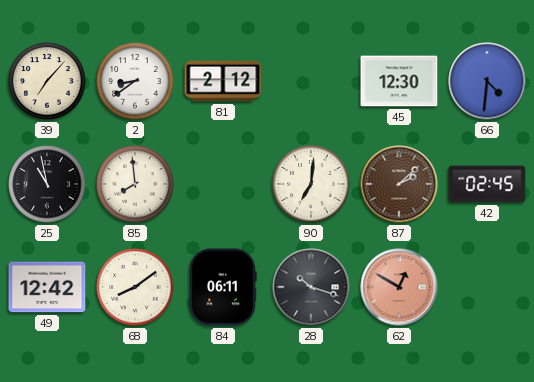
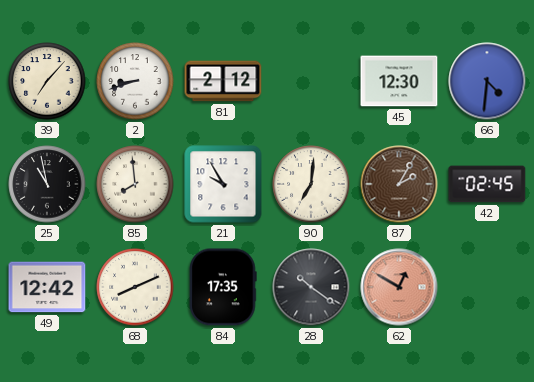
2: 8:39 -> 8:42
21: none -> 9:55
87: 2:08 -> 2:05
68: 8:09 -> 8:11
84: 06:11 -> 17:35
28: 10:18 -> 10:21
